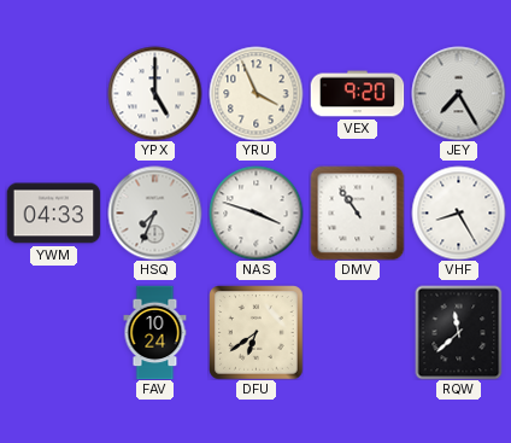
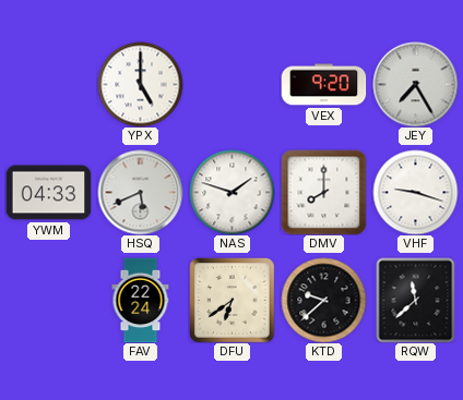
YRU: 3:56 -> none
HSQ: 7:34 -> 5:41
NAS: 3:48 -> 1:48
DMV: 10:54 -> 8:00
VHF: 8:25 -> 9:18
FAV: 10:24 -> 22:24
KTD: none -> 9:38
